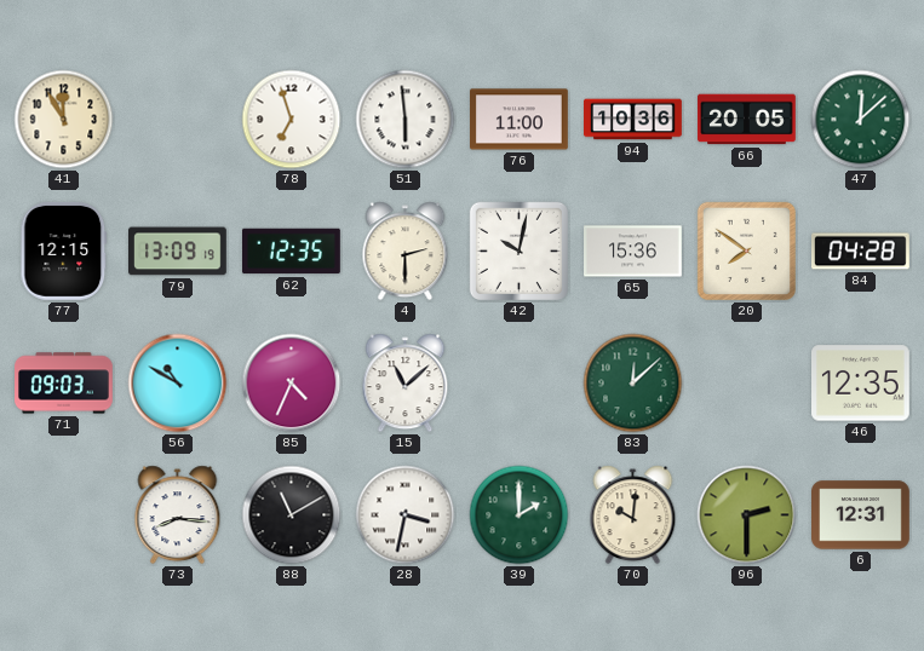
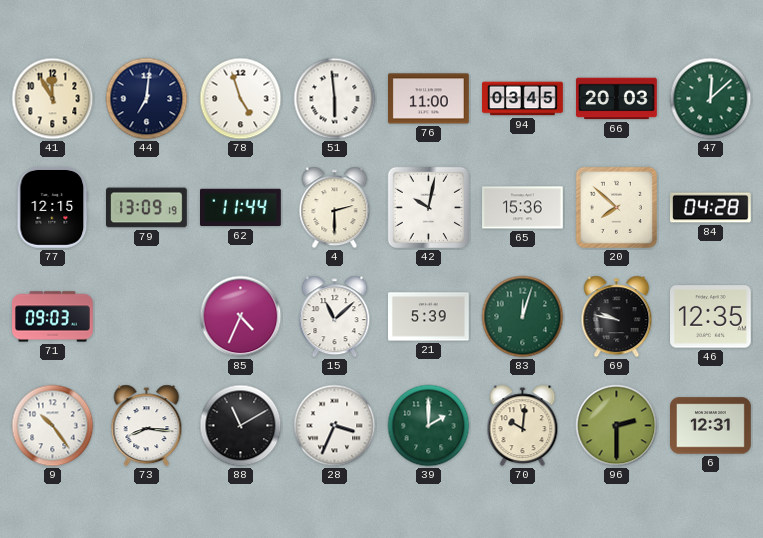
44: none -> 7:01
78: 6:57 -> 4:57
94: 10:36 -> 03:45
66: 20:05 -> 20:03
62: 12:35 -> 11:44
20: 7:51 -> 7:52
56: 10:50 -> none
21: none -> 5:39
83: 12:08 -> 12:03
69: none -> 9:47
9: none -> 10:24
28: 3:32 -> 3:34
